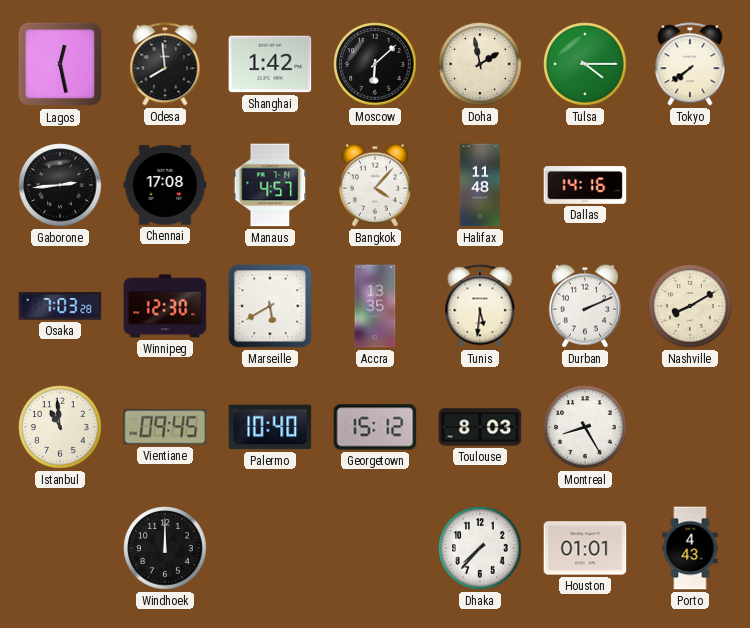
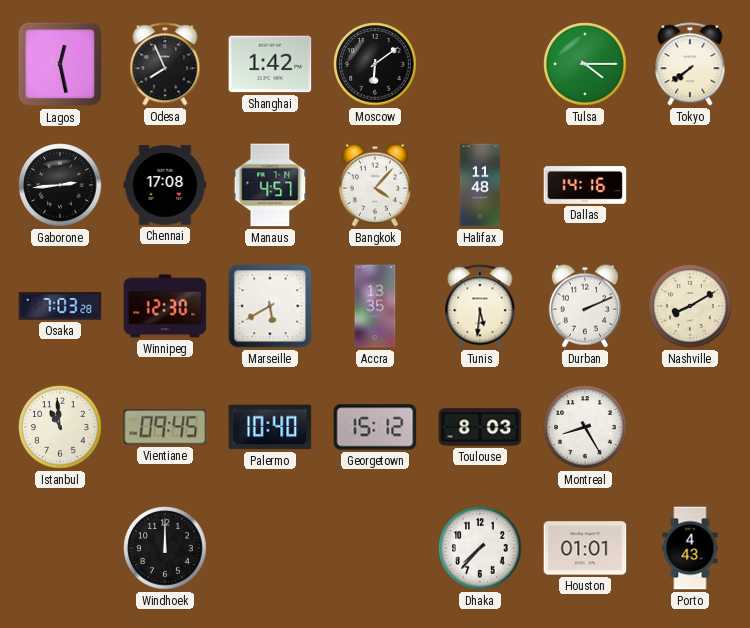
Odesa: 7:59 -> 7:56
Moscow: 6:08 -> 6:09
Doha: 1:58 -> none
